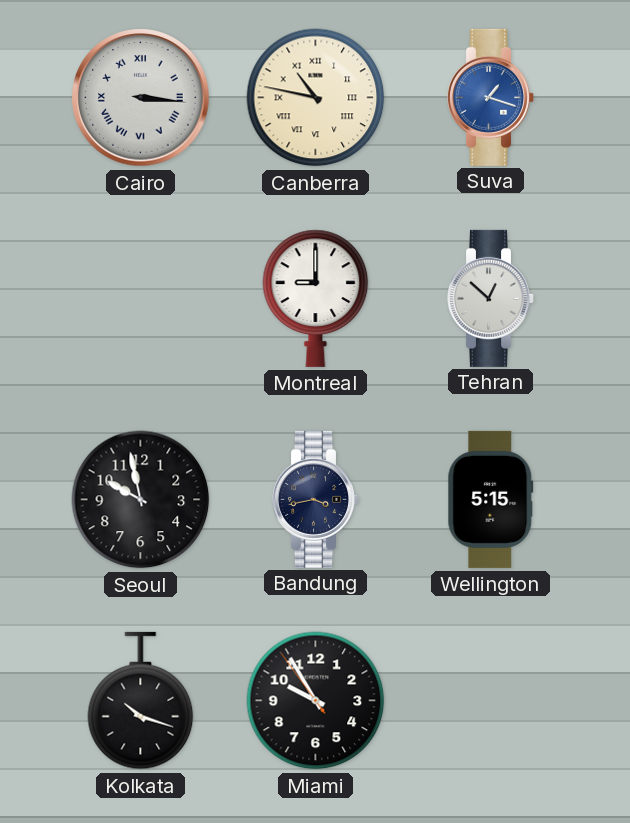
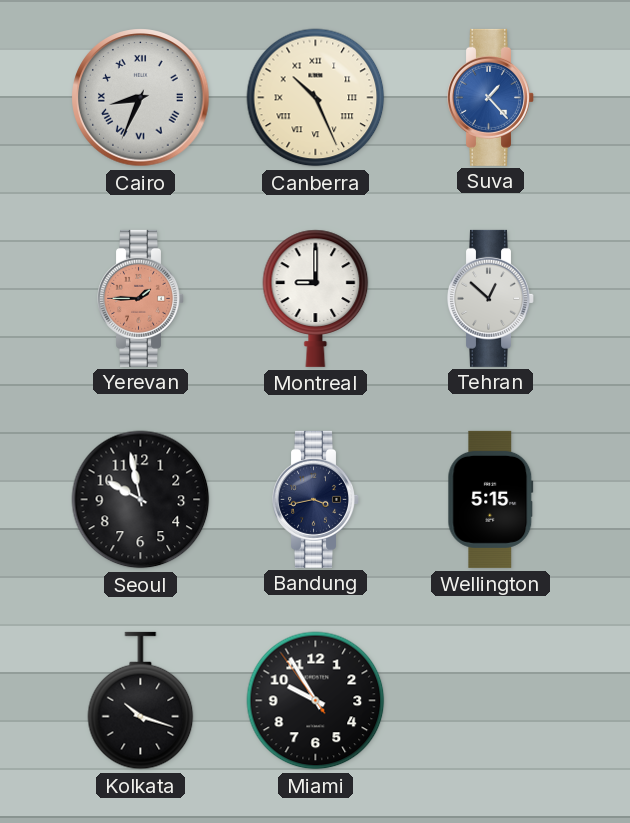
Cairo: 3:16 -> 8:34
Canberra: 10:47 -> 10:26
Suva: 1:18 -> 1:23
Yerevan: none -> 1:45
